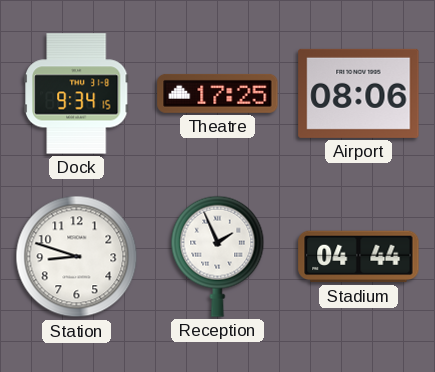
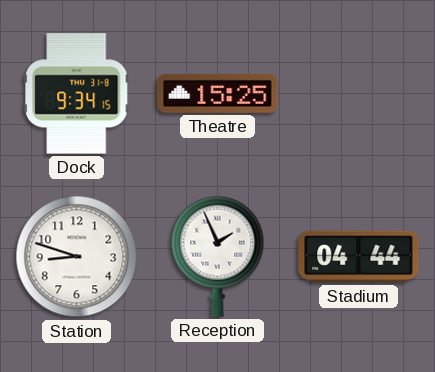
Theatre: 17:25 -> 15:25
Airport: 08:06 -> none
